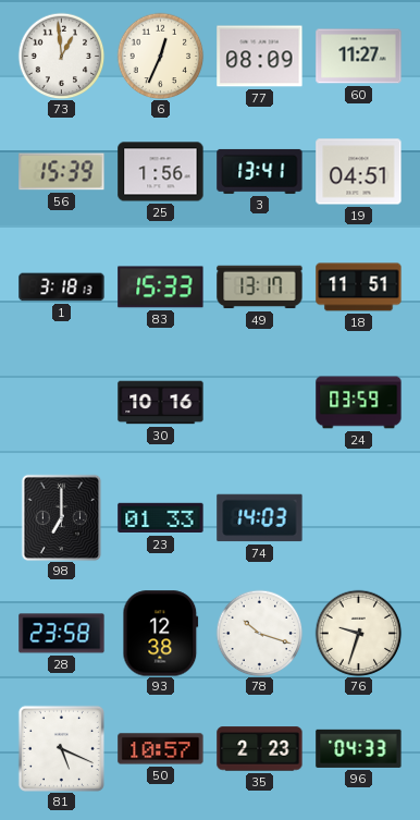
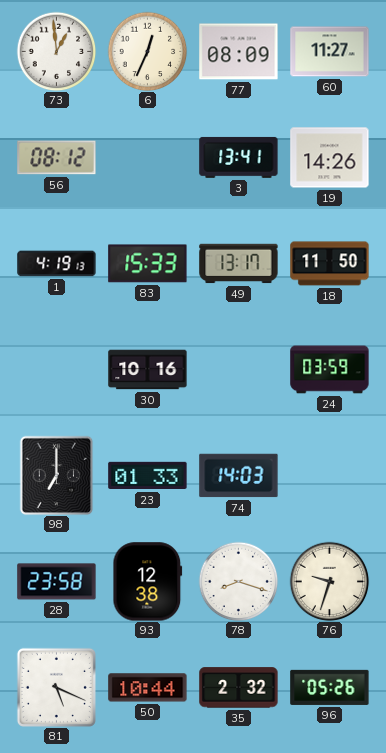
56: 15:39 -> 08:12
25: 1:56 -> none
19: 04:51 -> 14:26
1: 3:18 -> 4:19
18: 11:51 -> 11:50
78: 10:18 -> 8:18
50: 10:57 -> 10:44
35: 2:23 -> 2:32
96: 04:33 -> 05:26
